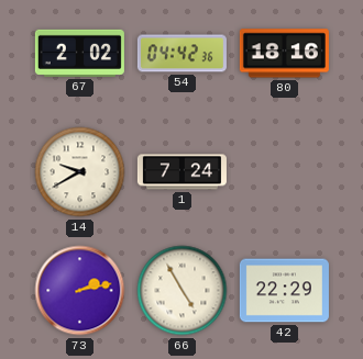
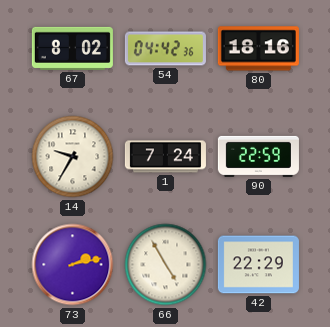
67: 2:02 -> 8:02
14: 9:40 -> 9:35
90: none -> 22:59
